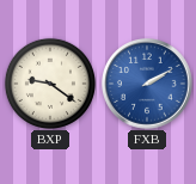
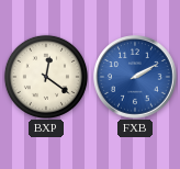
BXP: 9:21 -> 12:21
